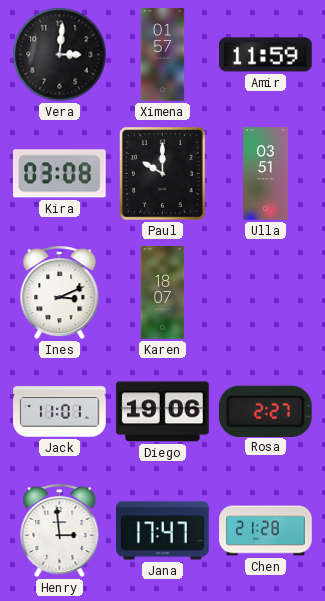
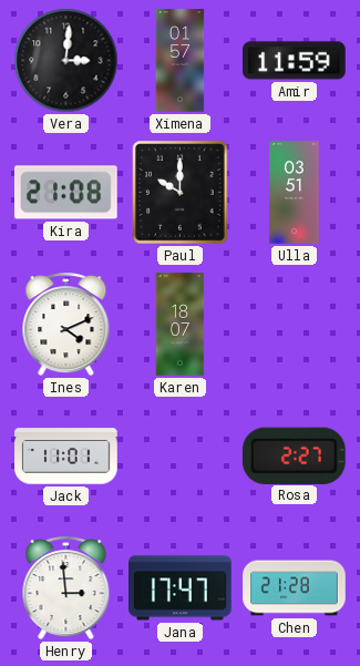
Kira: 03:08 -> 21:08
Ines: 3:11 -> 4:11
Diego: 19:06 -> none
